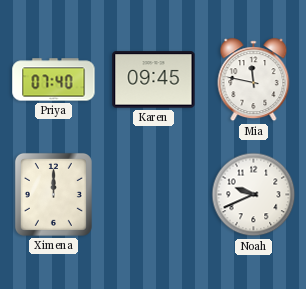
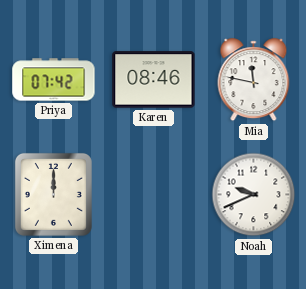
Priya: 07:40 -> 07:42
Karen: 09:45 -> 08:46
